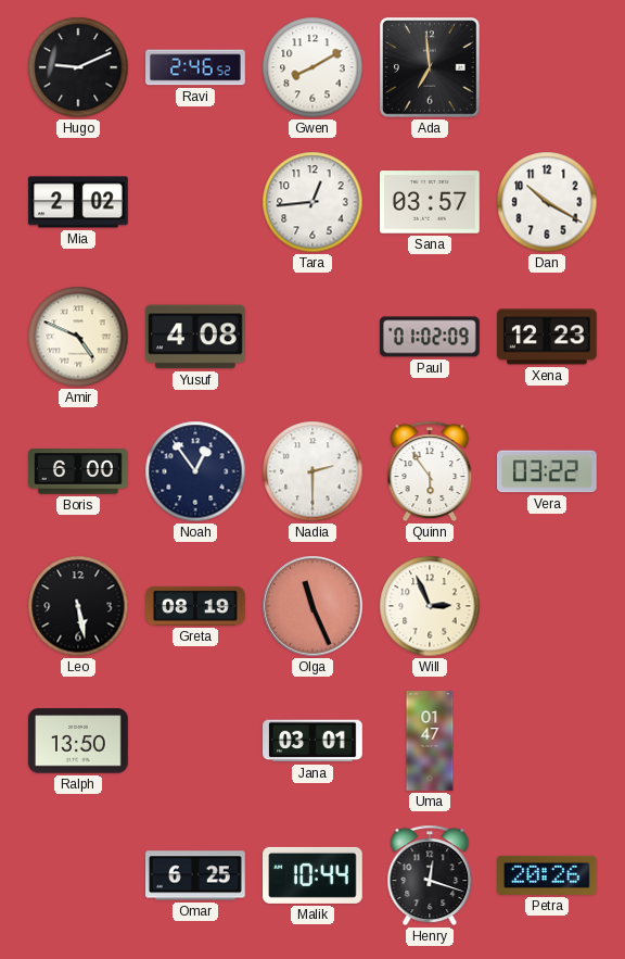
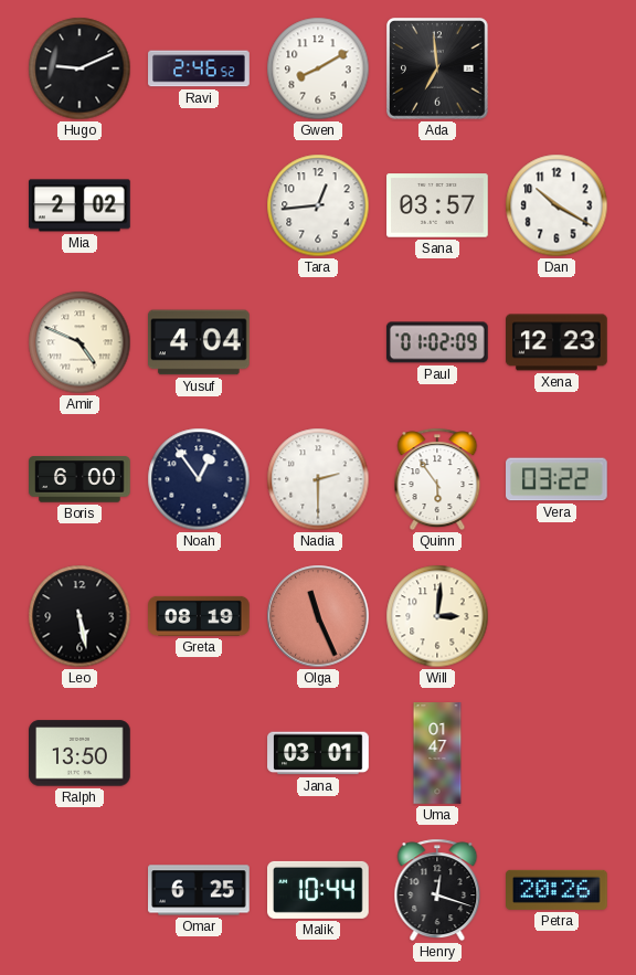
Yusuf: 4:08 -> 4:04
Will: 2:56 -> 3:01
